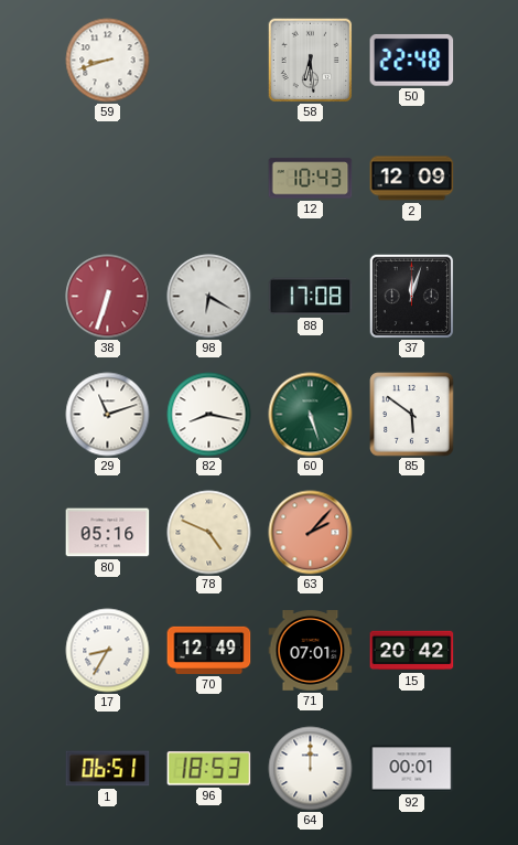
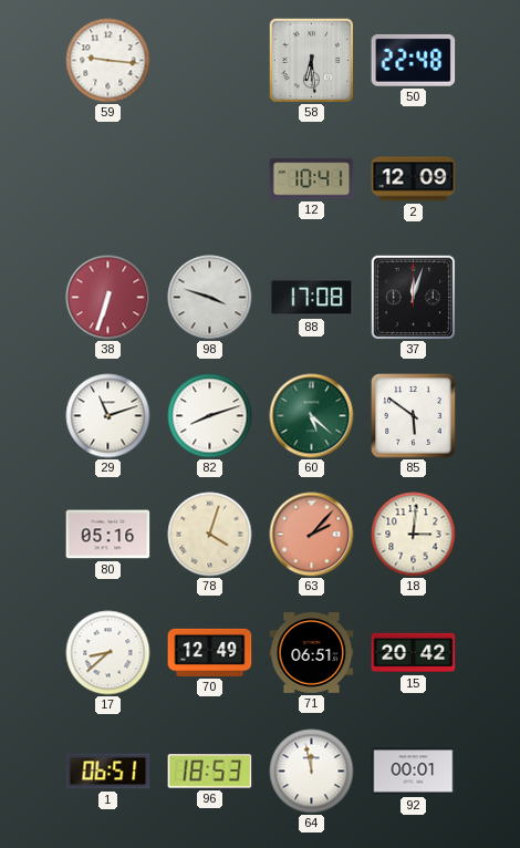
59: 8:42 -> 9:16
12: 10:43 -> 10:41
98: 6:20 -> 3:48
82: 8:17 -> 8:12
60: 5:27 -> 5:22
78: 4:49 -> 4:03
18: none -> 3:01
17: 8:35 -> 8:38
71: 07:01 -> 06:51
64: 12:00 -> 11:58
